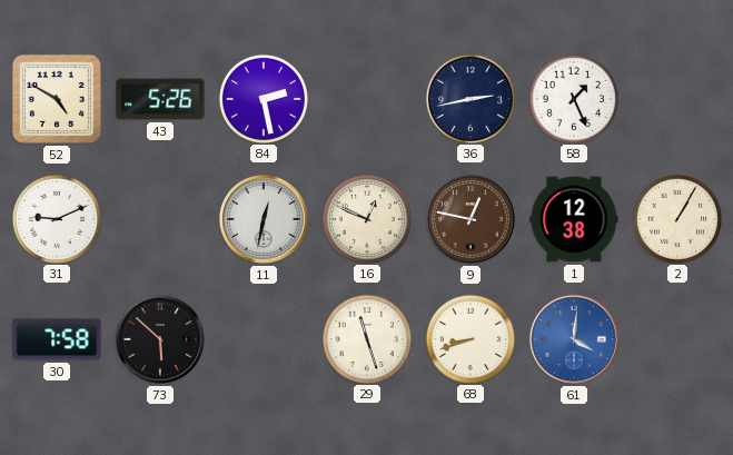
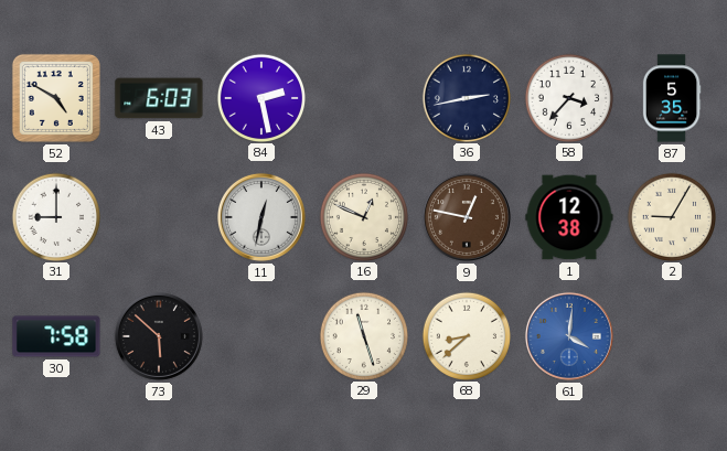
43: 5:26 -> 6:03
58: 1:26 -> 3:37
87: none -> 5:35
31: 9:11 -> 9:00
2: 1:05 -> 9:05
68: 8:42 -> 8:38
